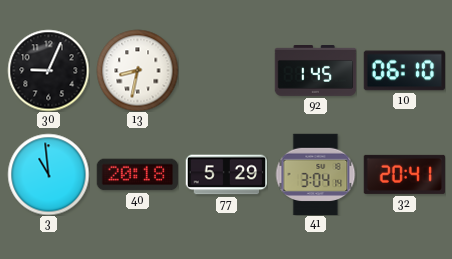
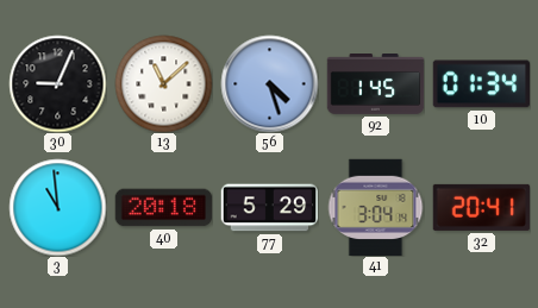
13: 8:32 -> 11:08
56: none -> 4:27
10: 06:10 -> 01:34
